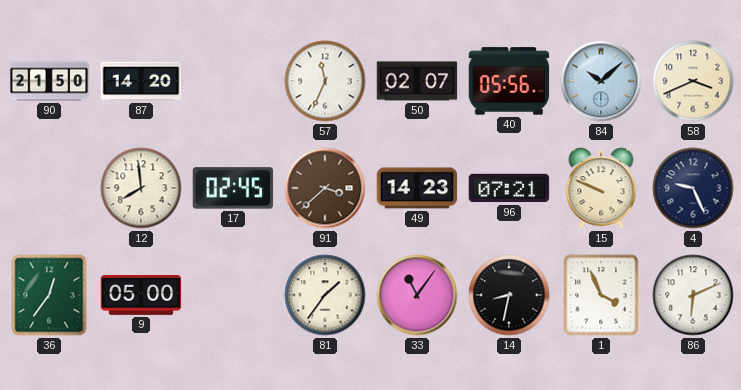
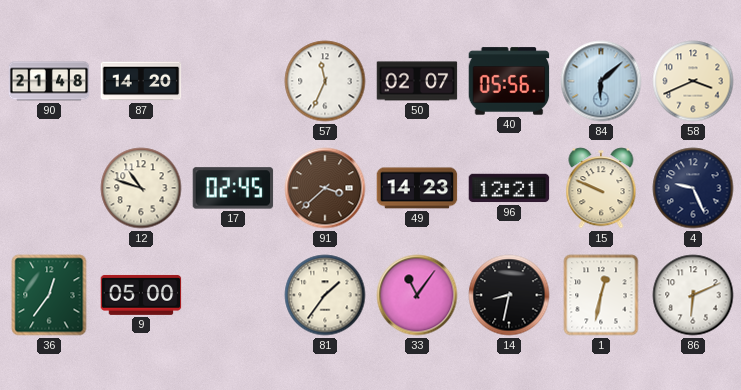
90: 21:50 -> 21:48
84: 10:08 -> 6:08
12: 7:59 -> 10:48
96: 07:21 -> 12:21
1: 3:56 -> 12:32
